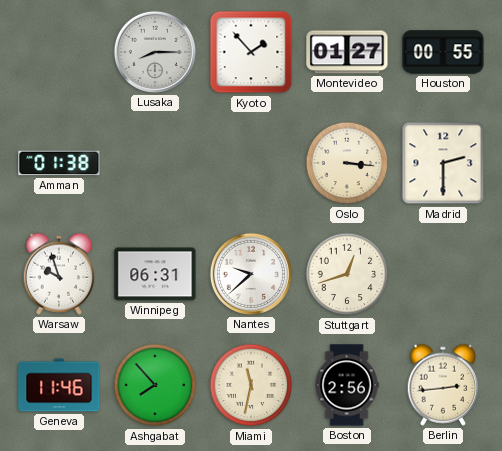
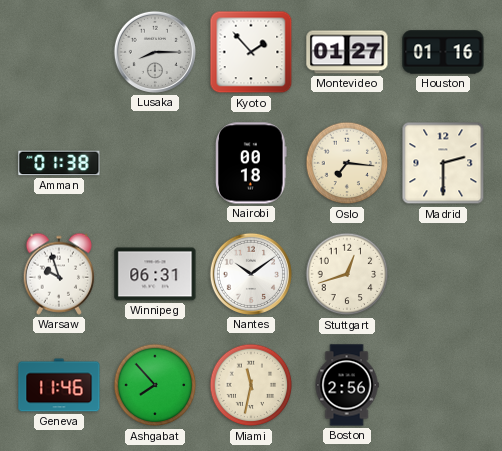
Houston: 00:55 -> 01:16
Nairobi: none -> 00:18
Oslo: 3:16 -> 7:16
Nantes: 9:38 -> 10:09
Berlin: 2:44 -> none
